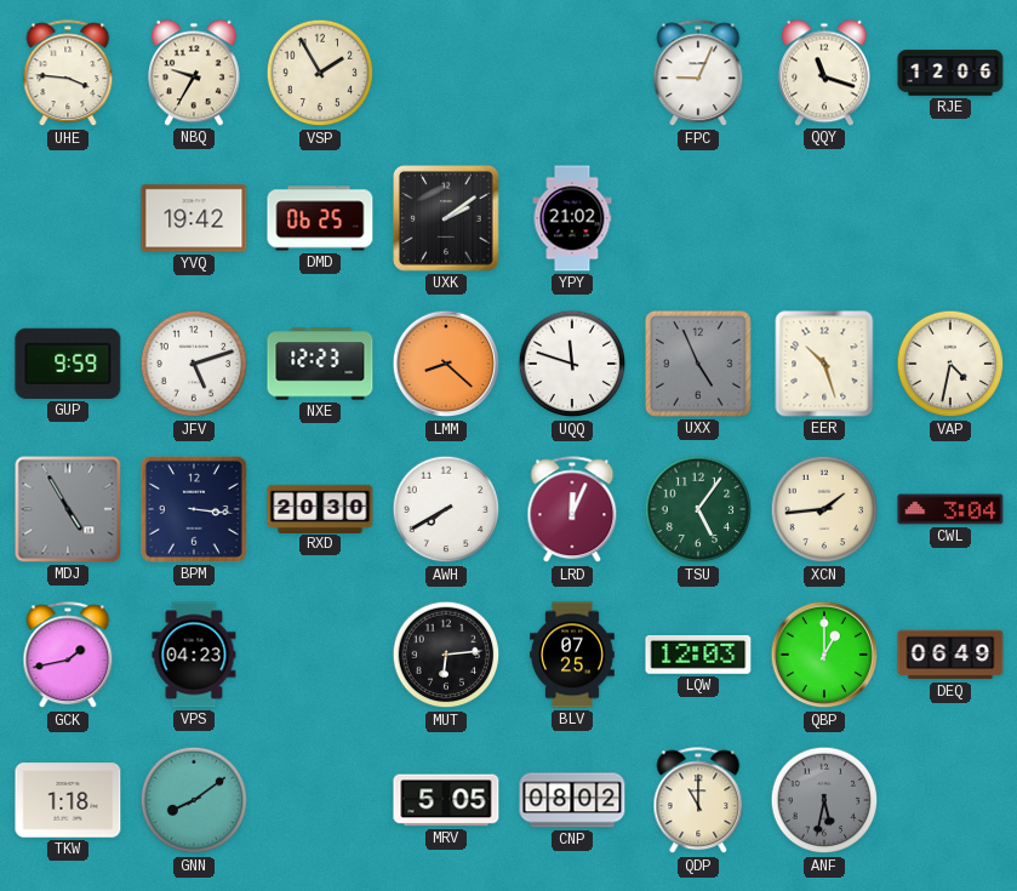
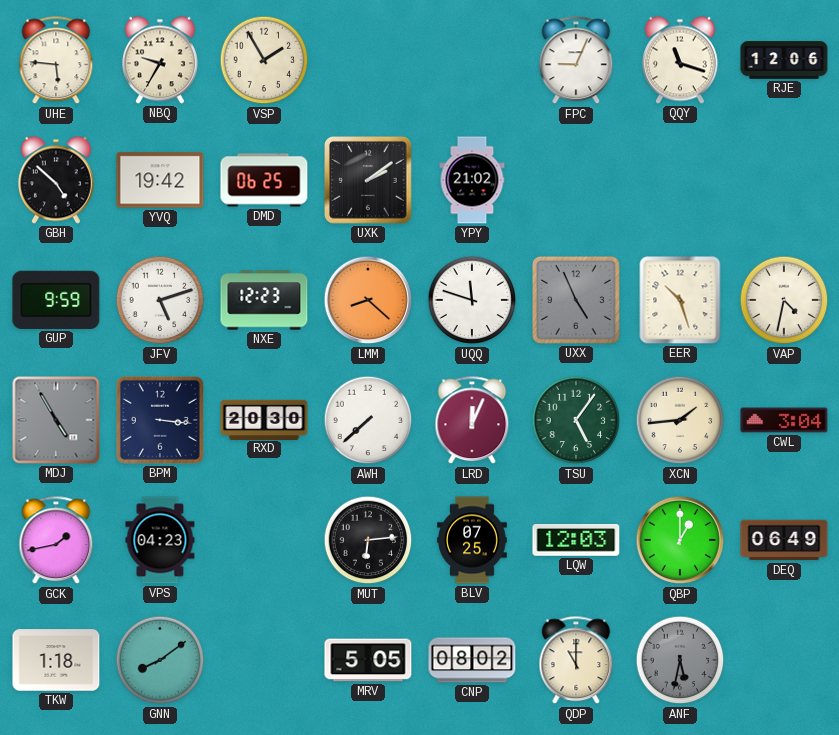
UHE: 3:46 -> 5:46
GBH: none -> 4:52
AWH: 7:40 -> 7:38
